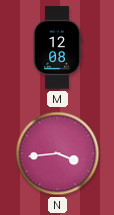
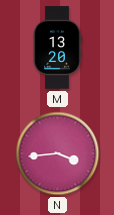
M: 12:08 -> 13:20
